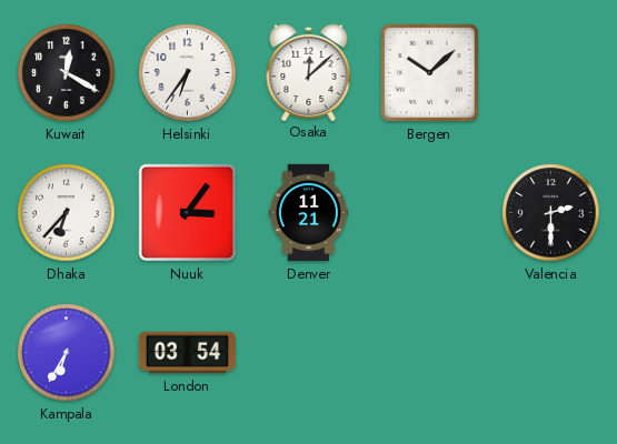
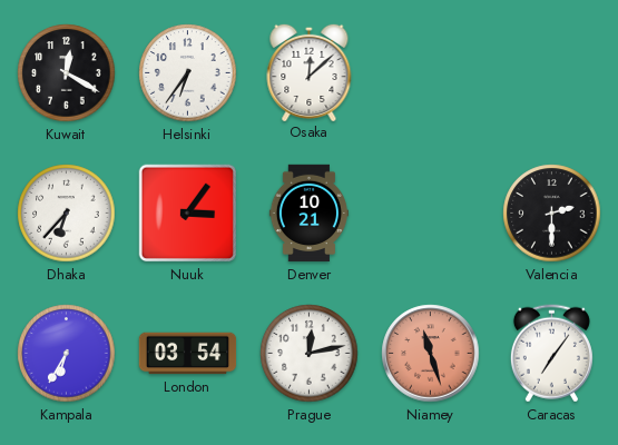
Bergen: 10:08 -> none
Denver: 11:21 -> 10:21
Prague: none -> 12:13
Niamey: none -> 11:27
Caracas: none -> 7:06
